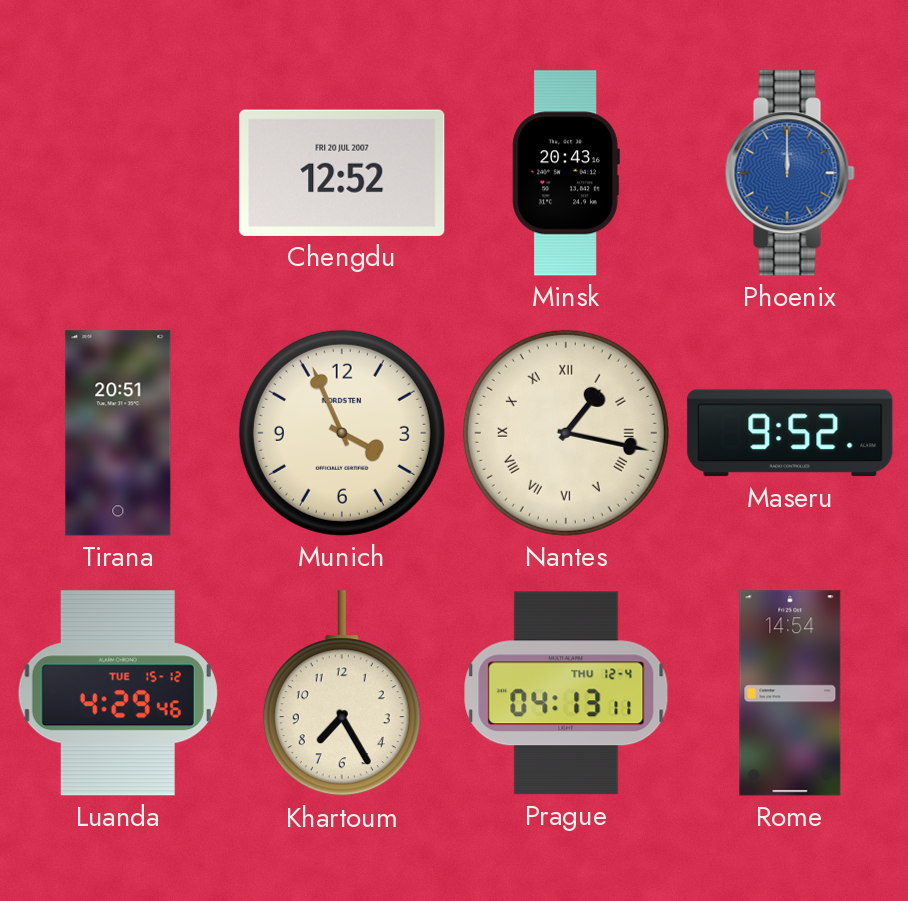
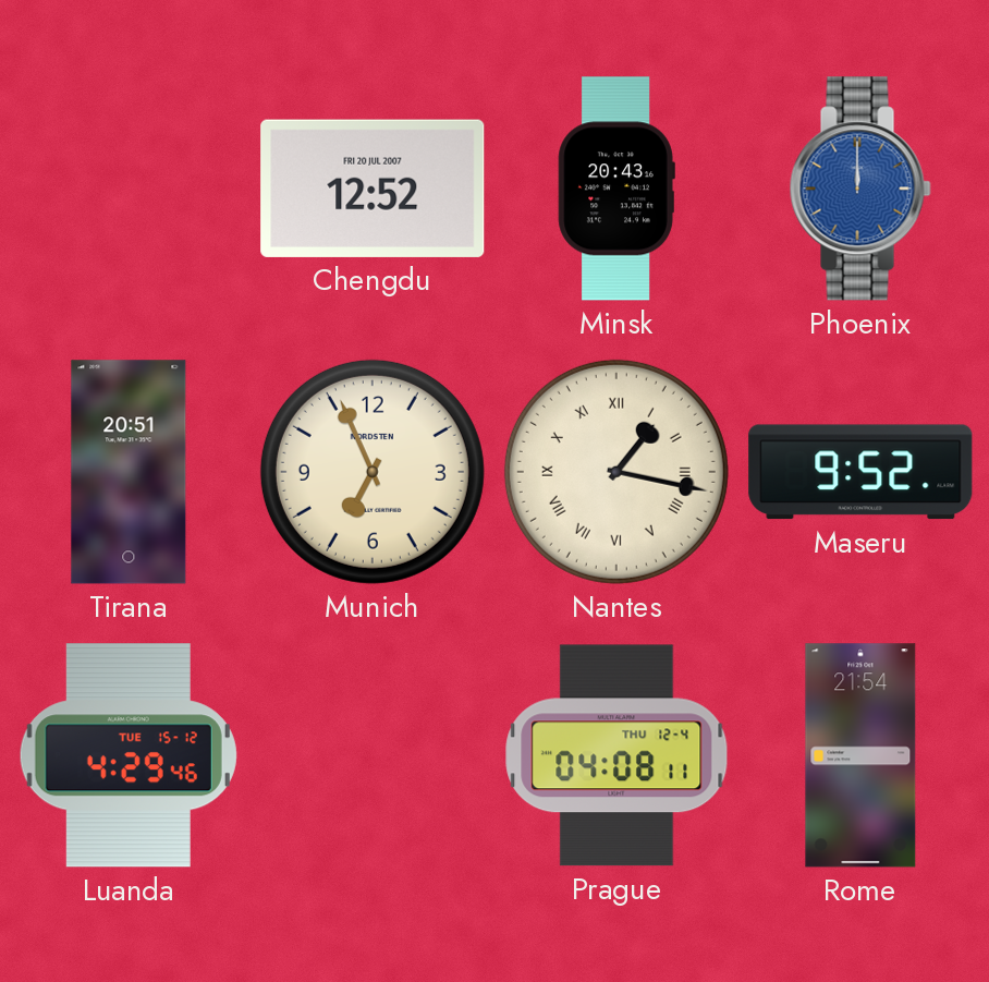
Munich: 3:56 -> 6:56
Khartoum: 7:25 -> none
Prague: 04:13 -> 04:08
Rome: 14:54 -> 21:54
